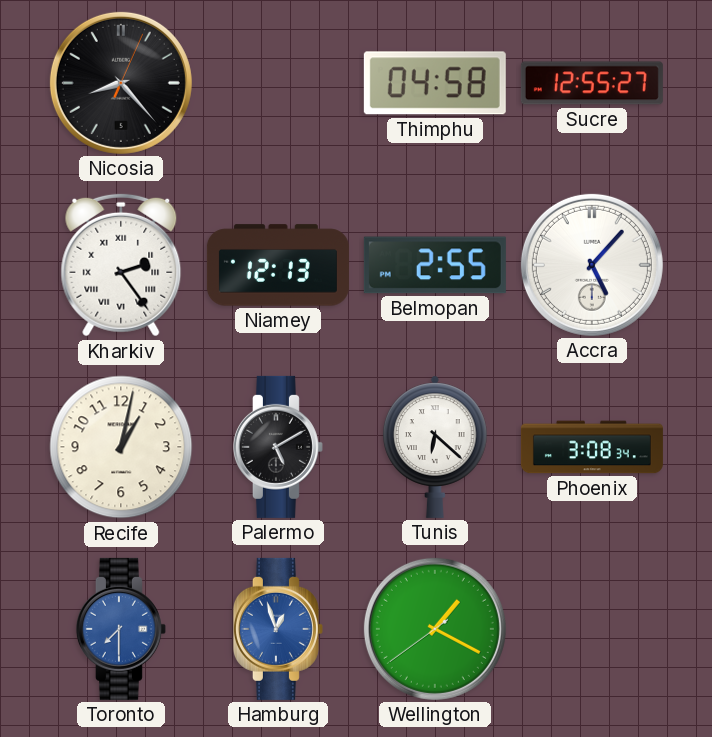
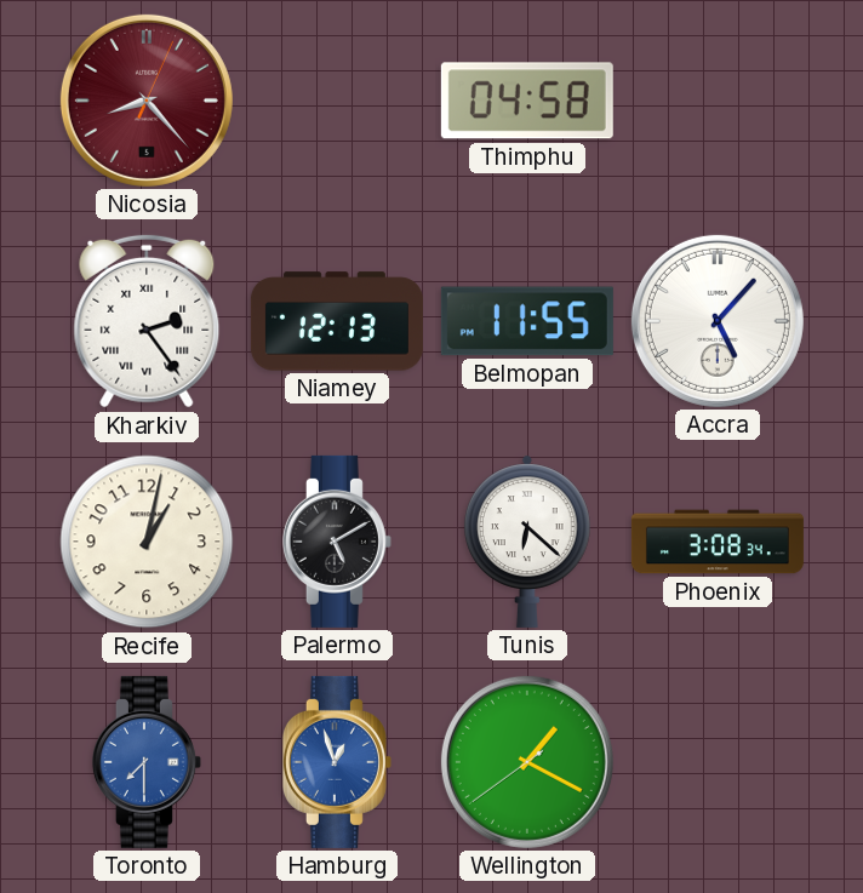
Nicosia dial: black -> burgundy
Sucre: 12:55 -> none
Belmopan: 2:55 -> 11:55
